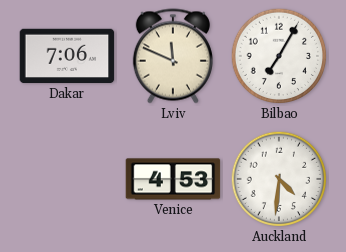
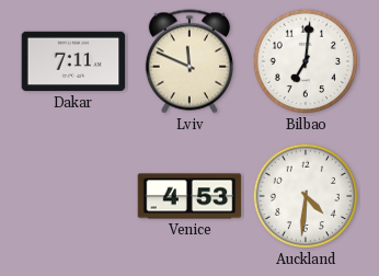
Dakar: 7:06 -> 7:11
Bilbao: 7:05 -> 7:01
